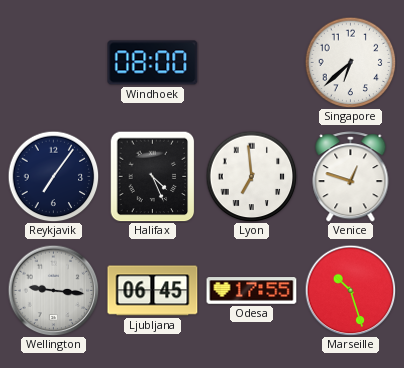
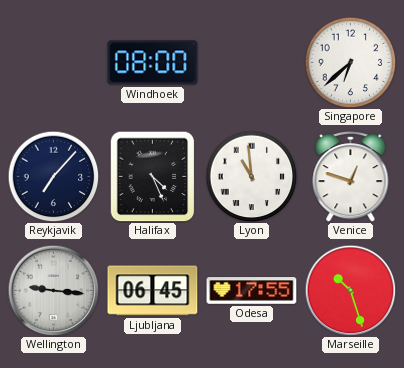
Reykjavik: 7:06 -> 7:07
Lyon: 6:59 -> 10:59
